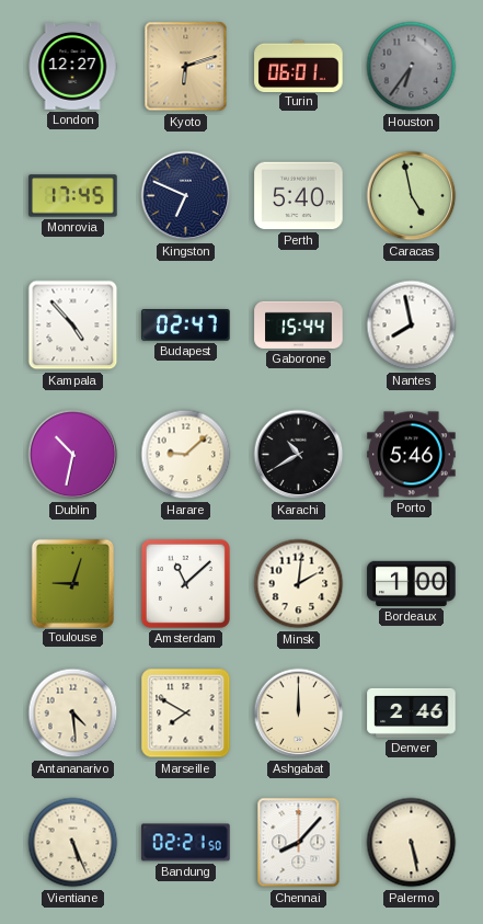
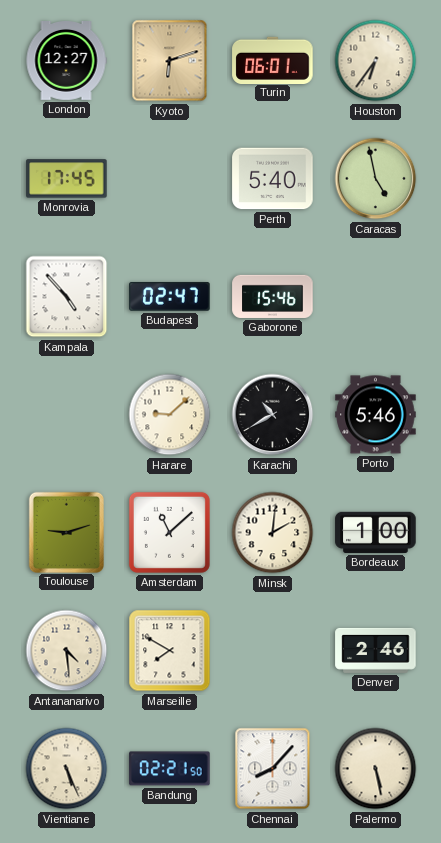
Houston dial: grey -> cream
Kingston: 6:49 -> none
Gaborone: 15:44 -> 15:46
Nantes: 7:58 -> none
Dublin: 10:32 -> none
Toulouse: 9:03 -> 9:12
Ashgabat: 12:00 -> none
